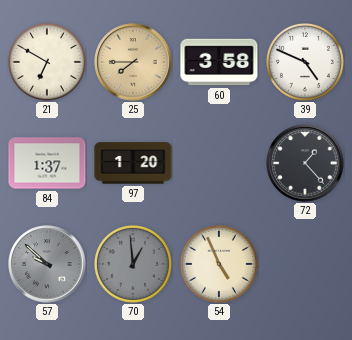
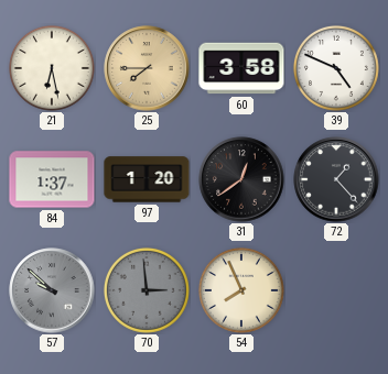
21: 6:50 -> 6:28
31: none -> 12:39
70: 12:59 -> 2:59
54: 4:56 -> 7:56
